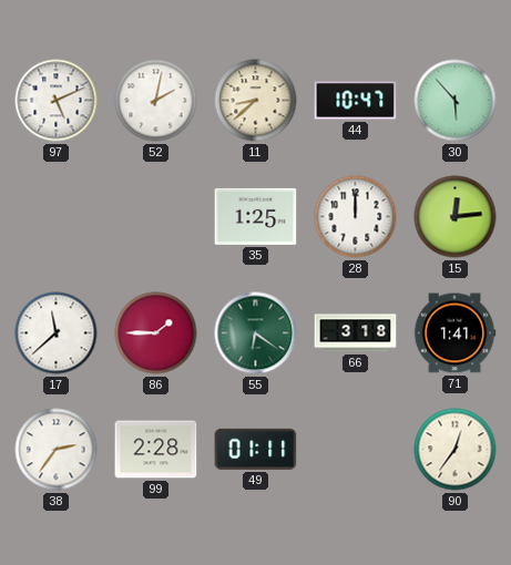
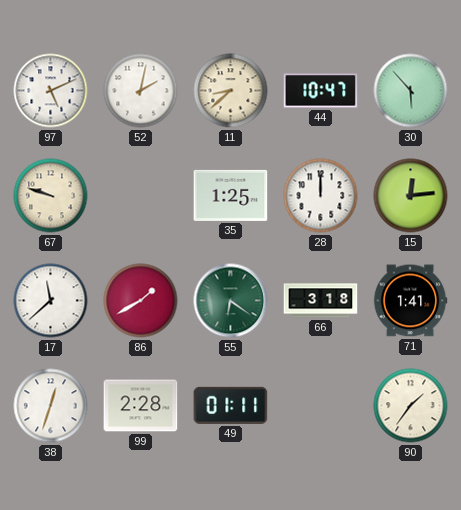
67: none -> 9:48
86: 1:45 -> 1:40
38: 2:36 -> 12:33
90: 12:36 -> 1:36
